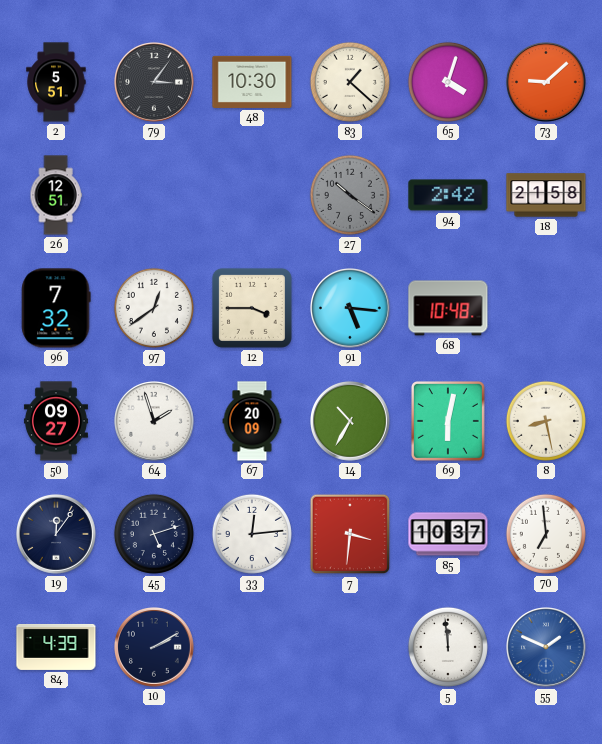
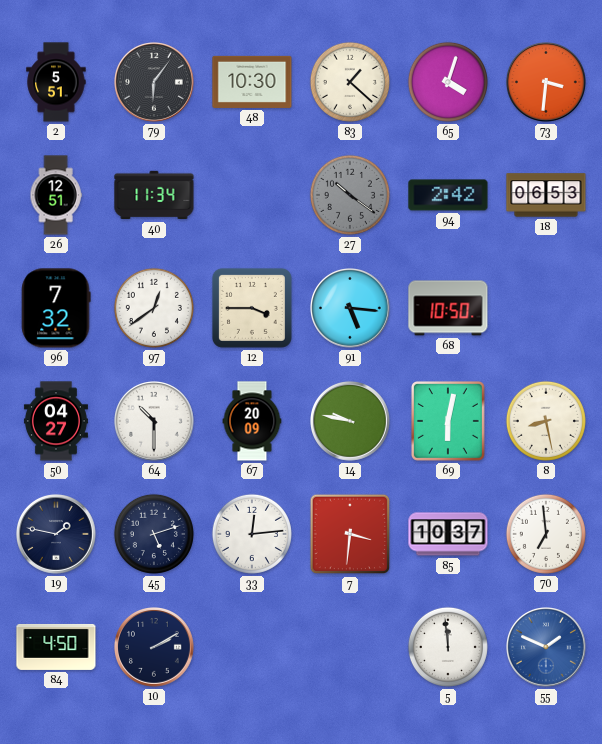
79: 3:06 -> 6:06
73: 9:08 -> 3:31
40: none -> 11:34
18: 21:58 -> 06:53
68: 10:48 -> 10:50
50: 09:27 -> 04:27
64: 1:57 -> 10:30
14: 10:35 -> 9:47
19: 12:06 -> 1:47
84: 4:39 -> 4:50
